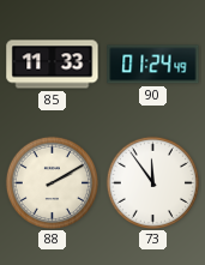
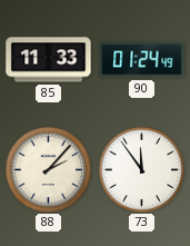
88: 2:10 -> 2:07
